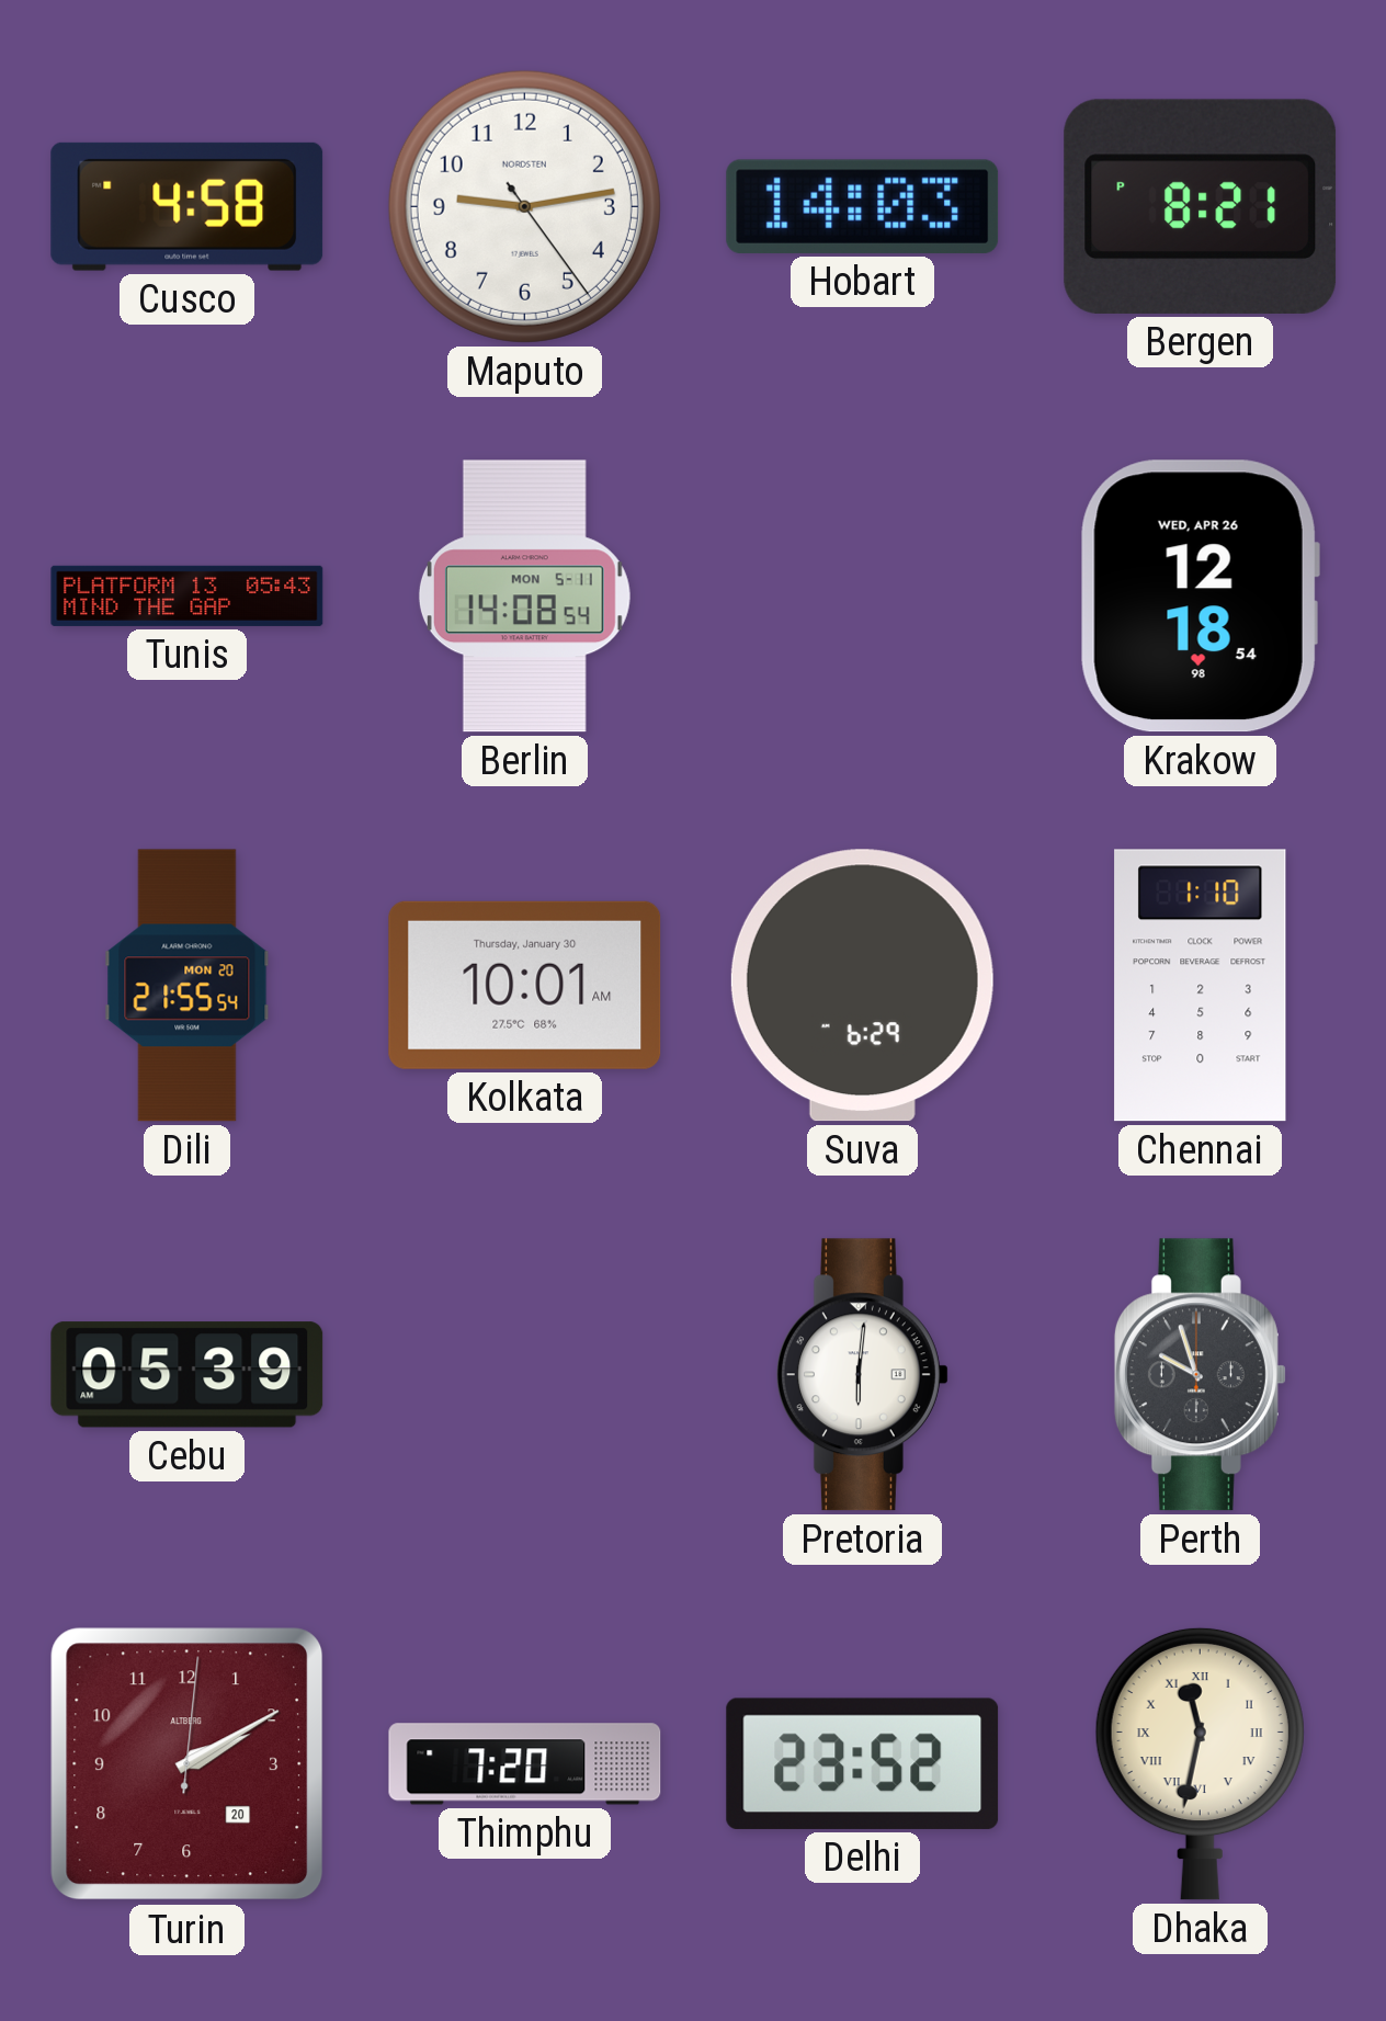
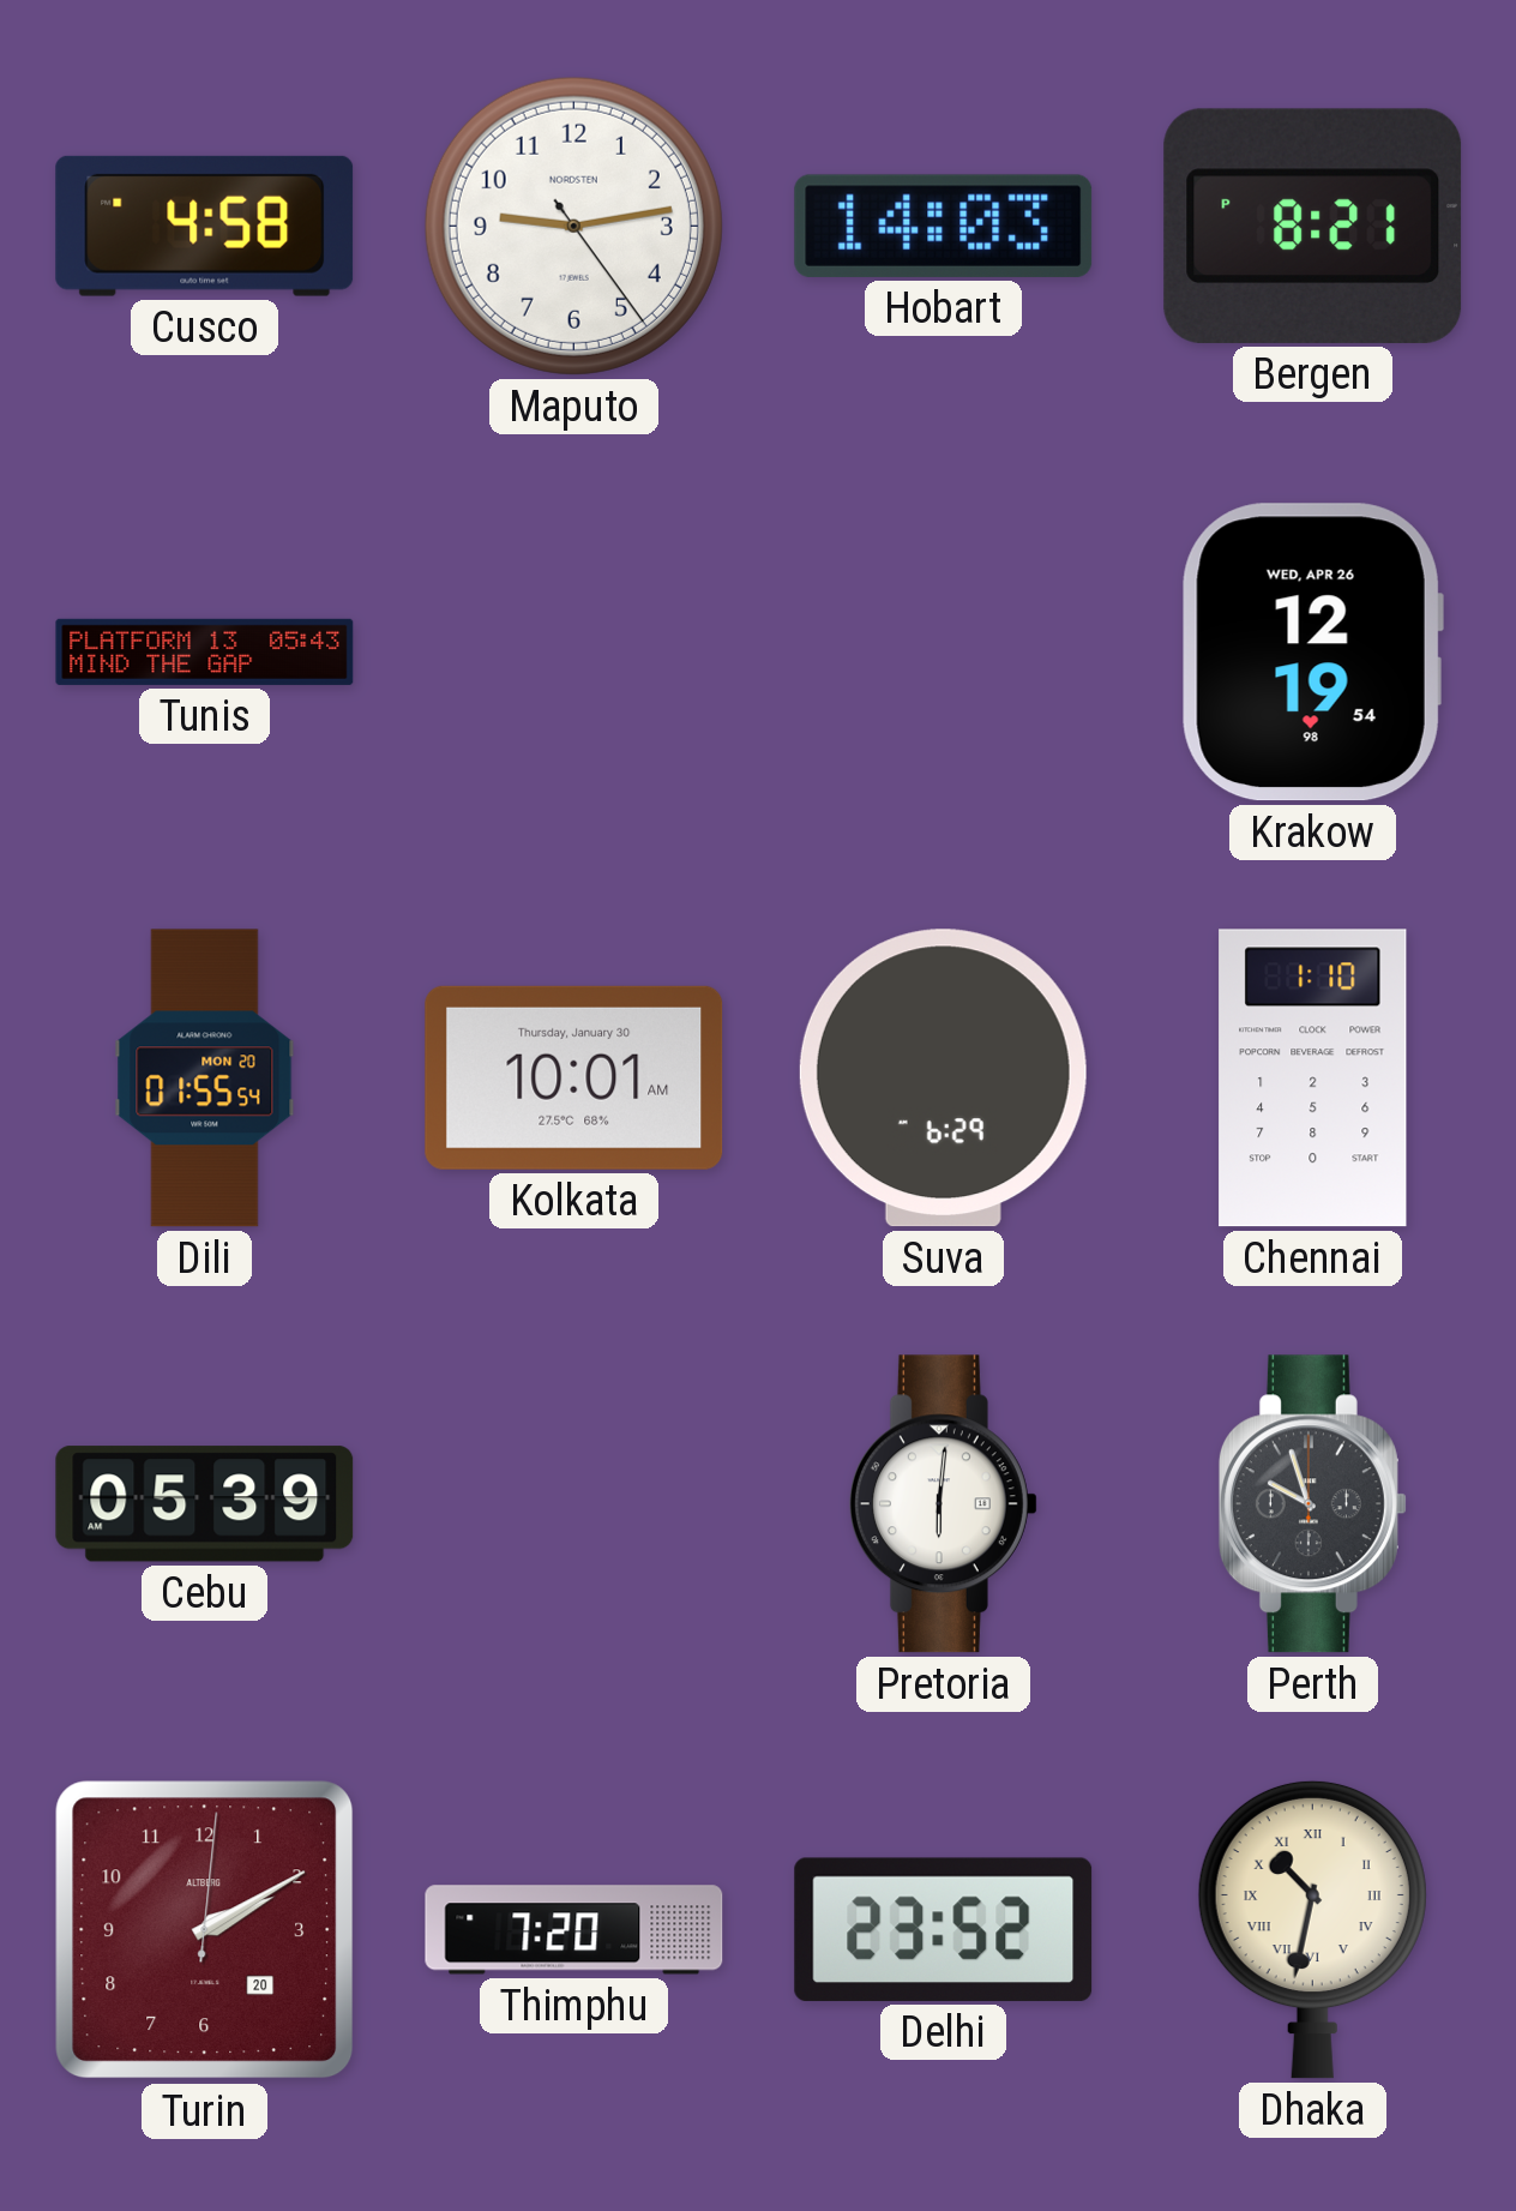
Berlin: 14:08 -> none
Krakow: 12:18 -> 12:19
Dili: 21:55 -> 01:55
Dhaka: 11:32 -> 10:32
